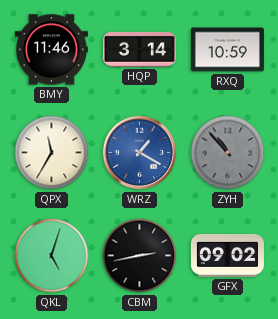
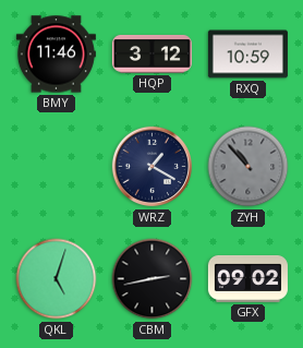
HQP: 3:14 -> 3:12
QPX: 11:35 -> none
WRZ dial: blue -> navy
